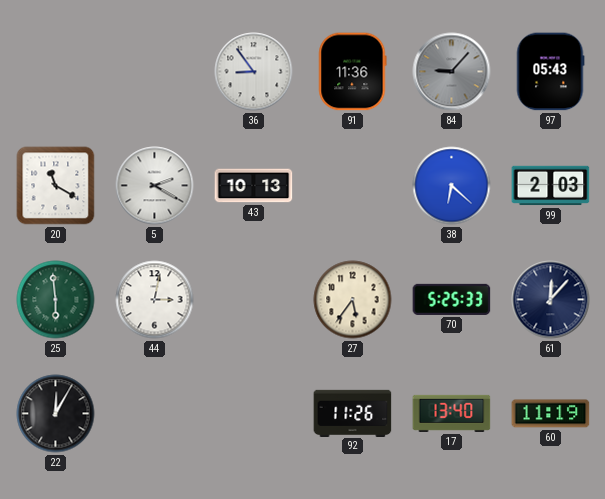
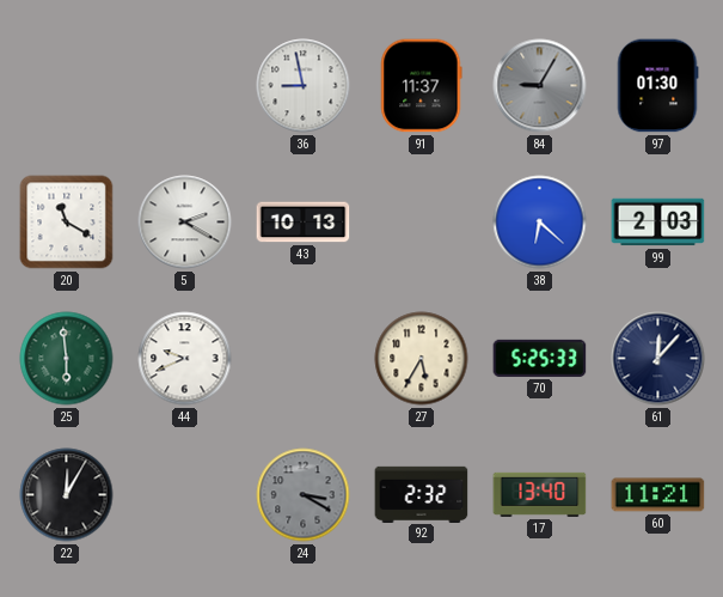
36: 8:54 -> 8:58
91: 11:36 -> 11:37
84: 9:07 -> 9:05
97: 05:43 -> 01:30
44: 3:02 -> 9:41
27: 5:36 -> 5:35
24: none -> 3:20
92: 11:26 -> 2:32
60: 11:19 -> 11:21
